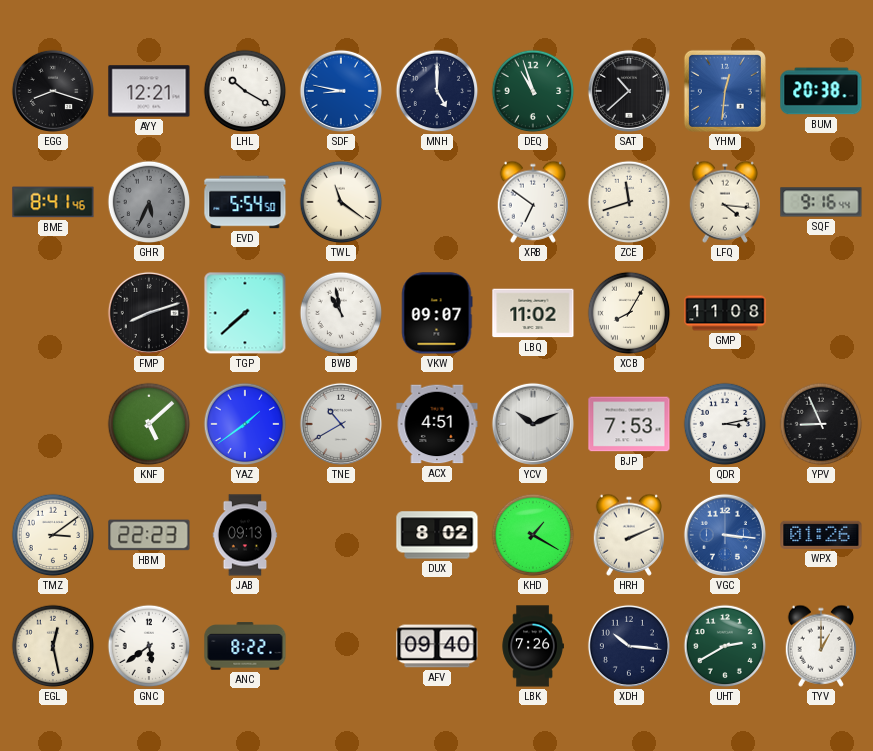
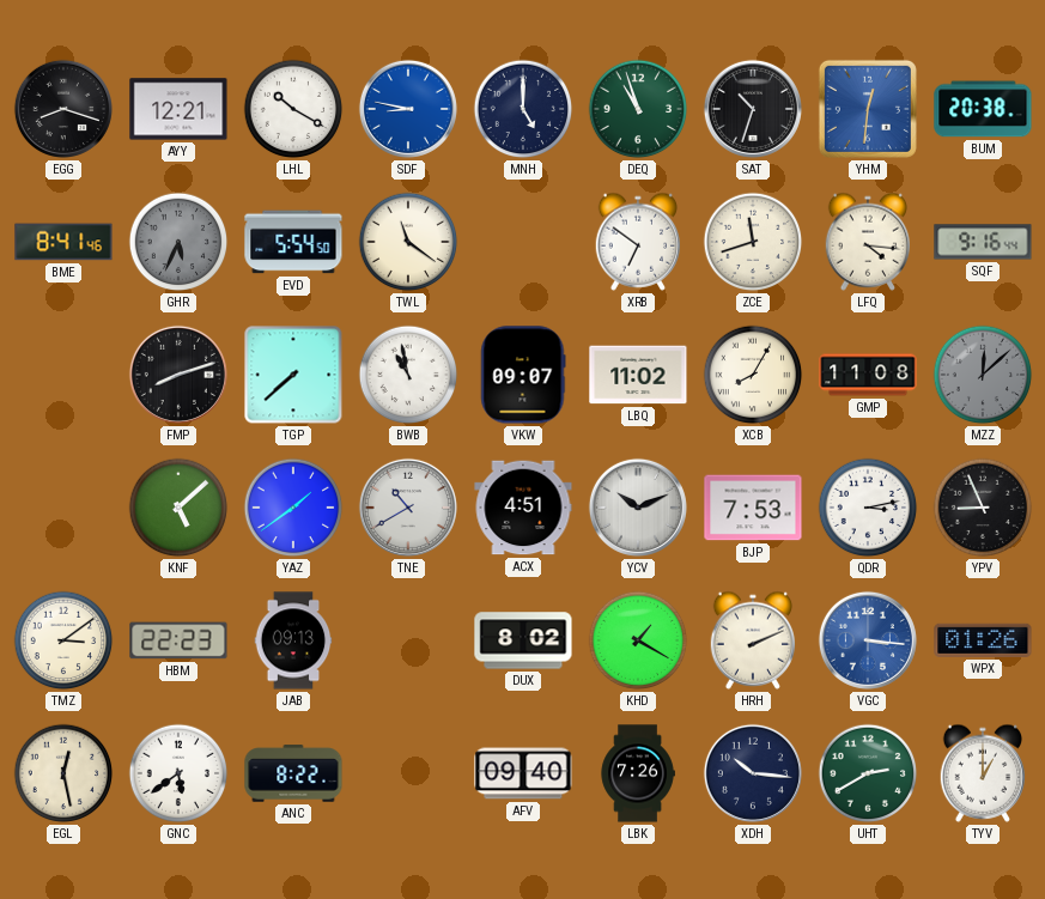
SAT: 10:38 -> 10:33
MZZ: none -> 12:08
